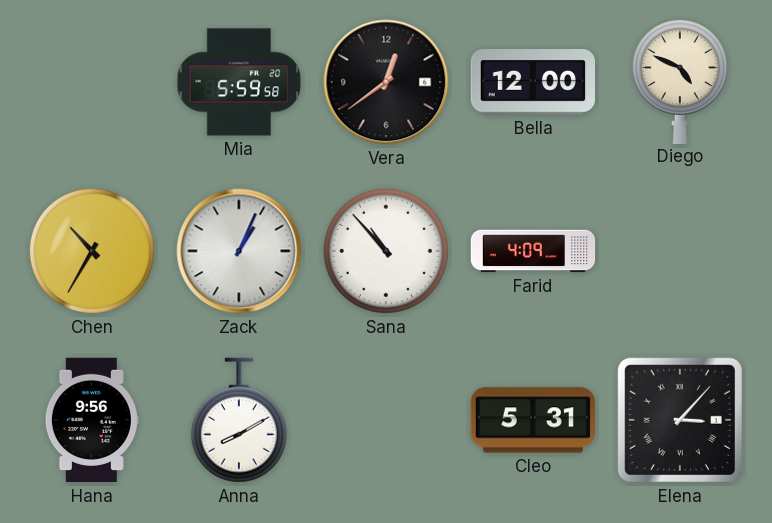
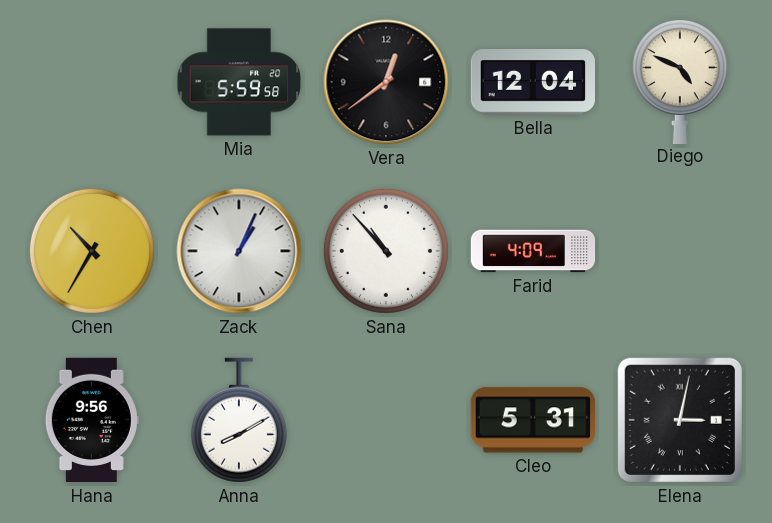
Bella: 12:00 -> 12:04
Elena: 3:07 -> 3:02
